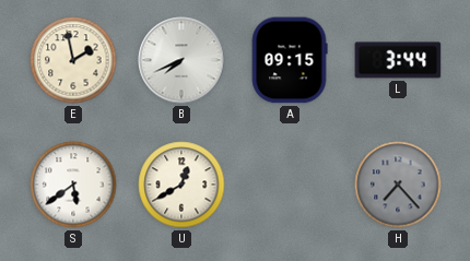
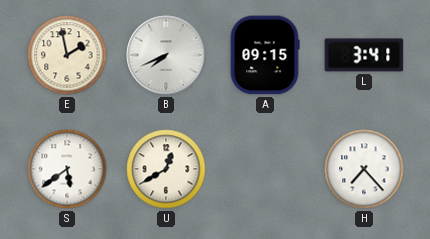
L: 3:44 -> 3:41
H dial: grey -> white
